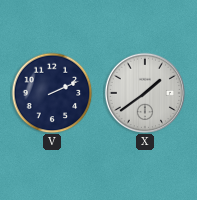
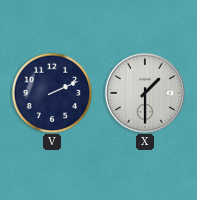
X: 1:39 -> 1:30
